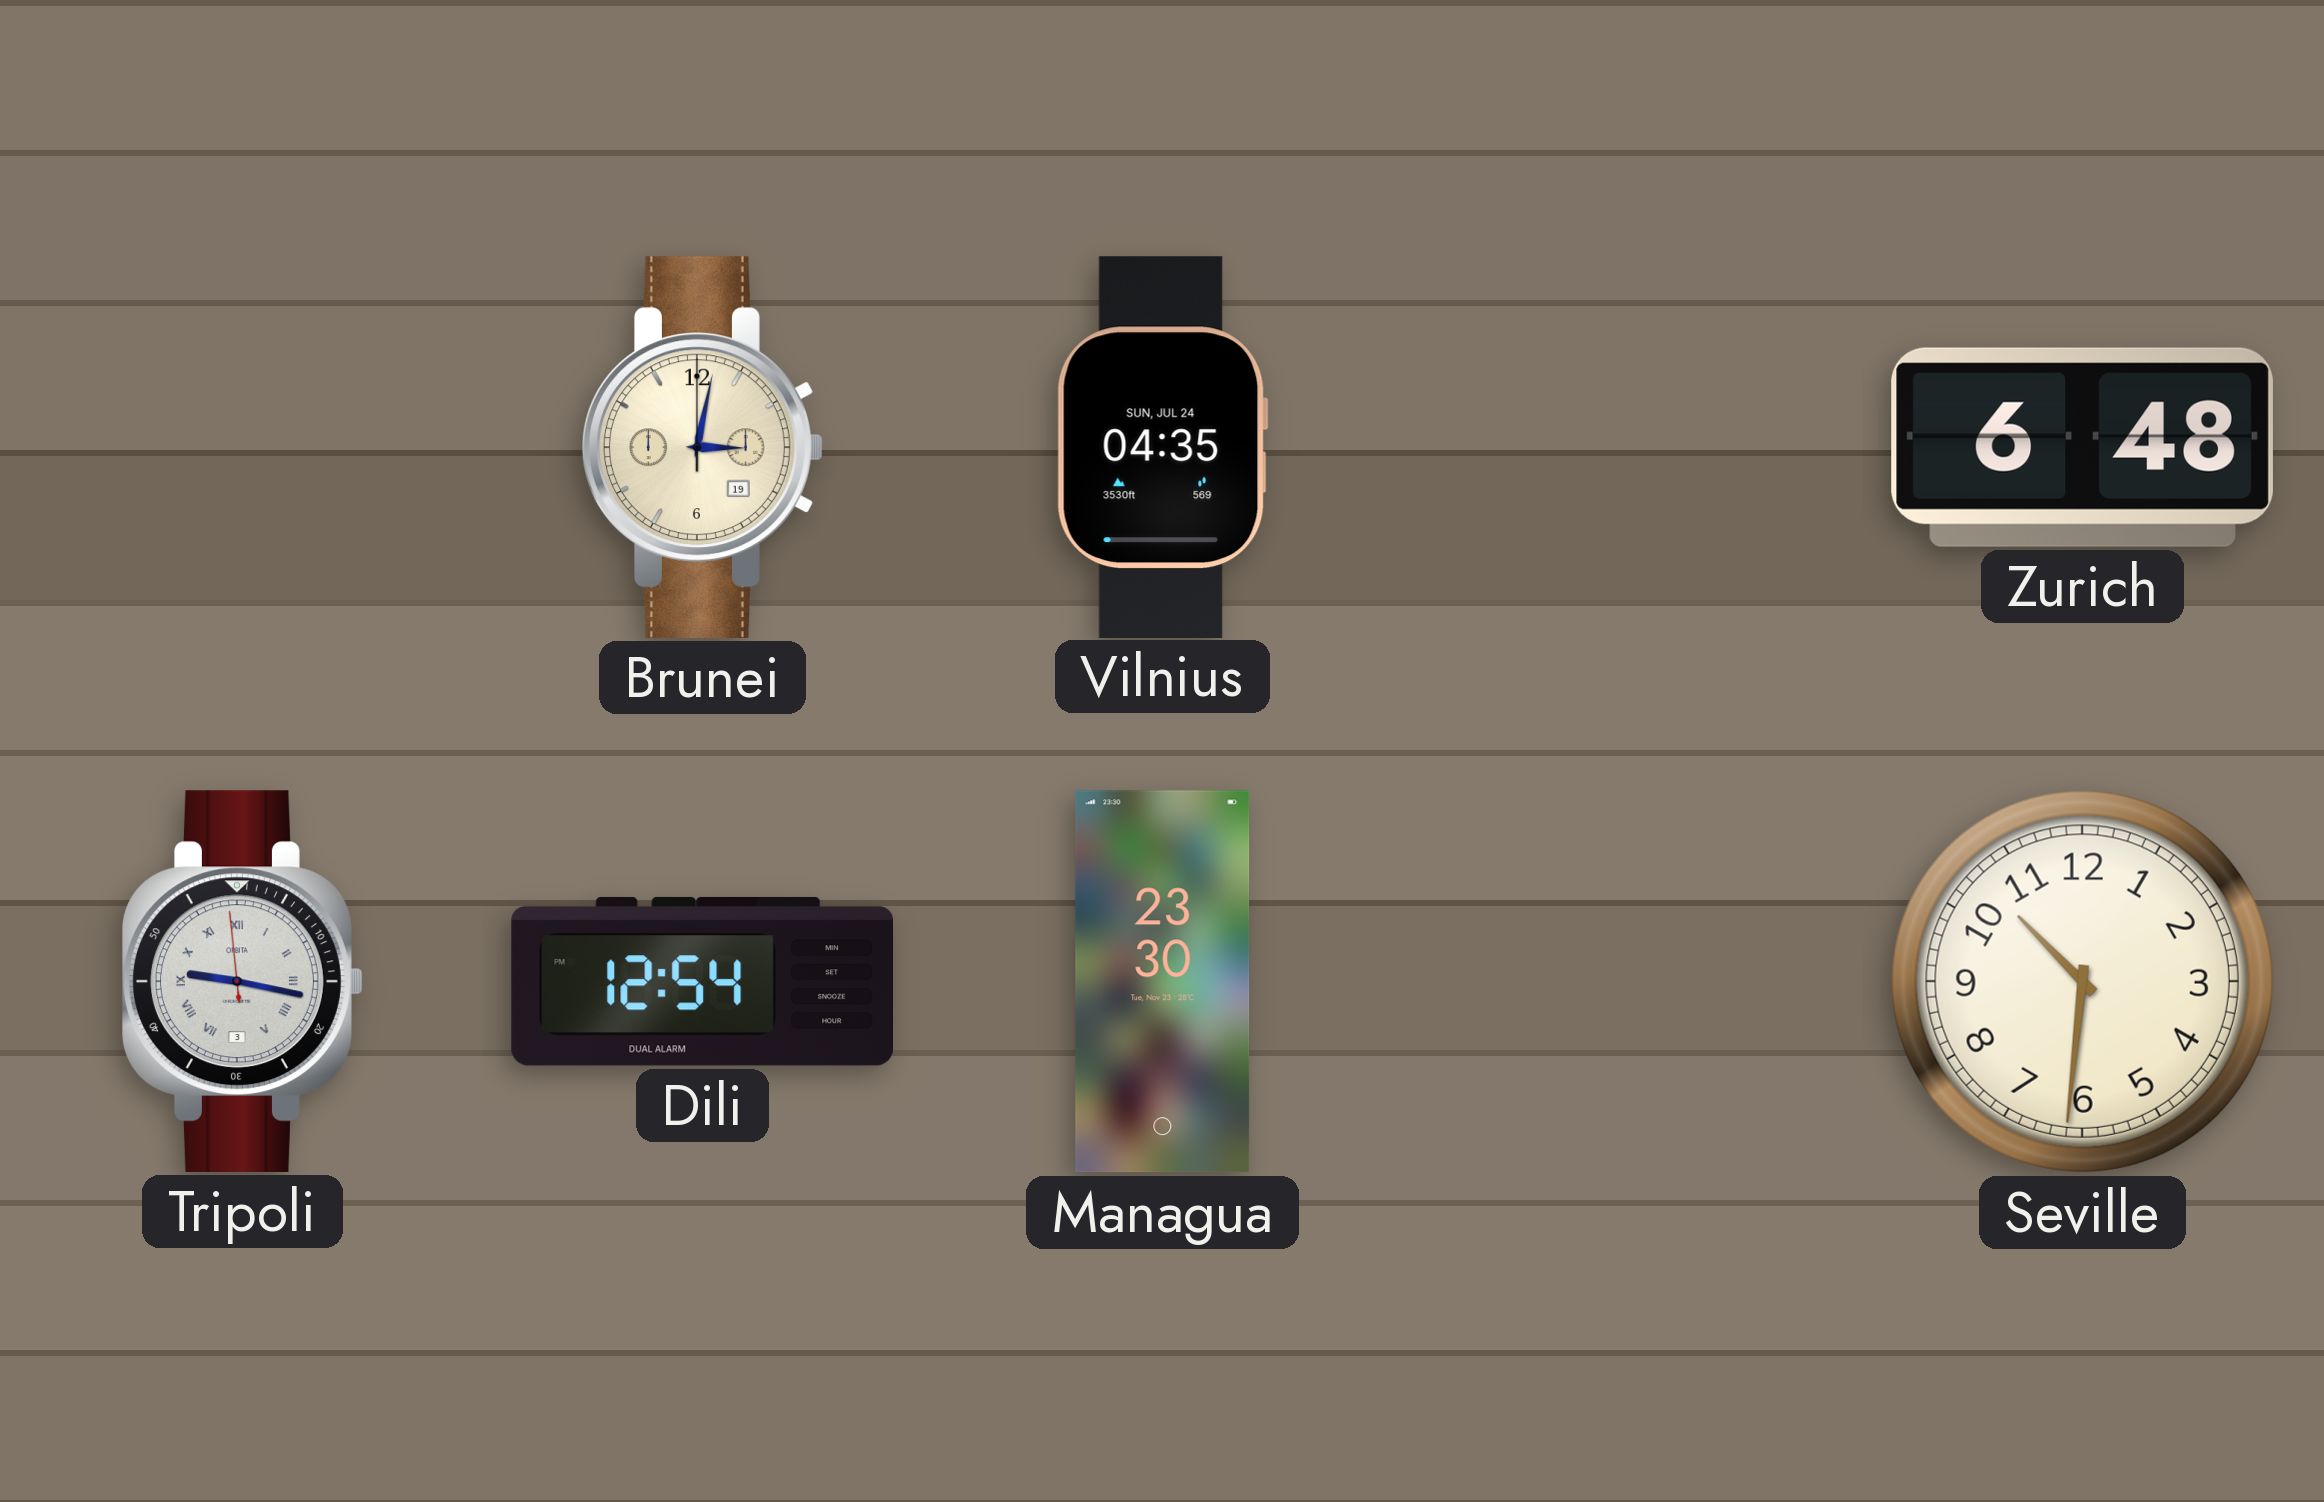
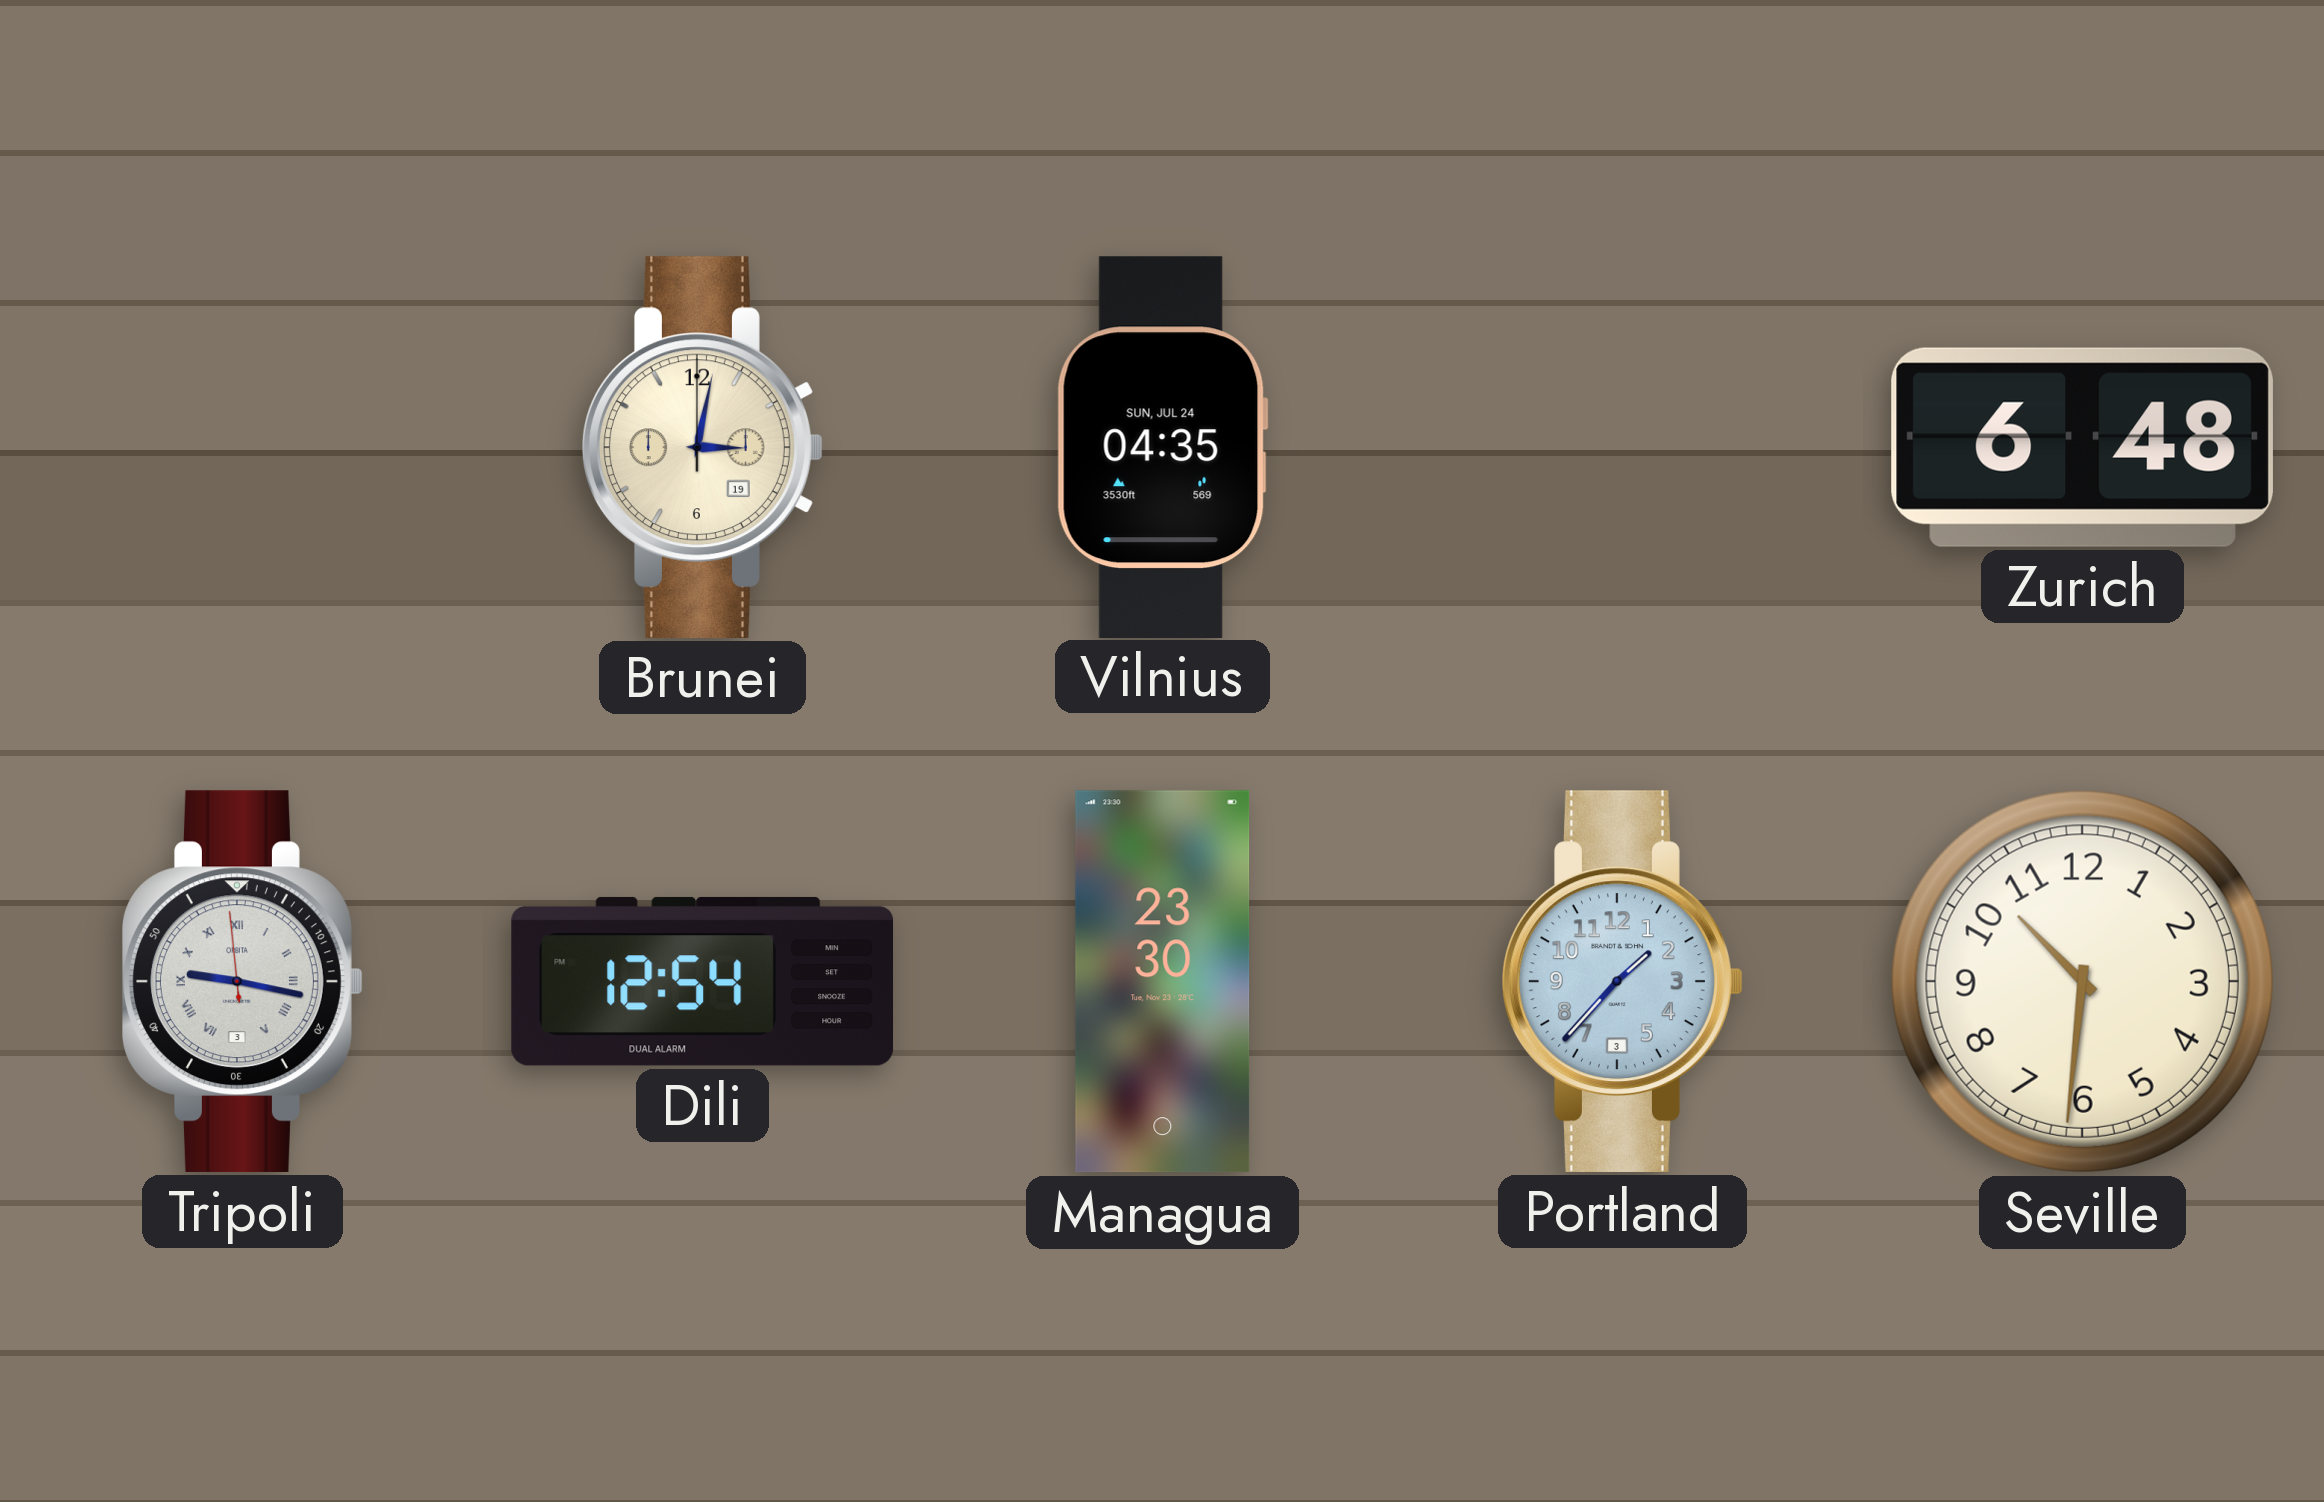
Portland: none -> 1:37
